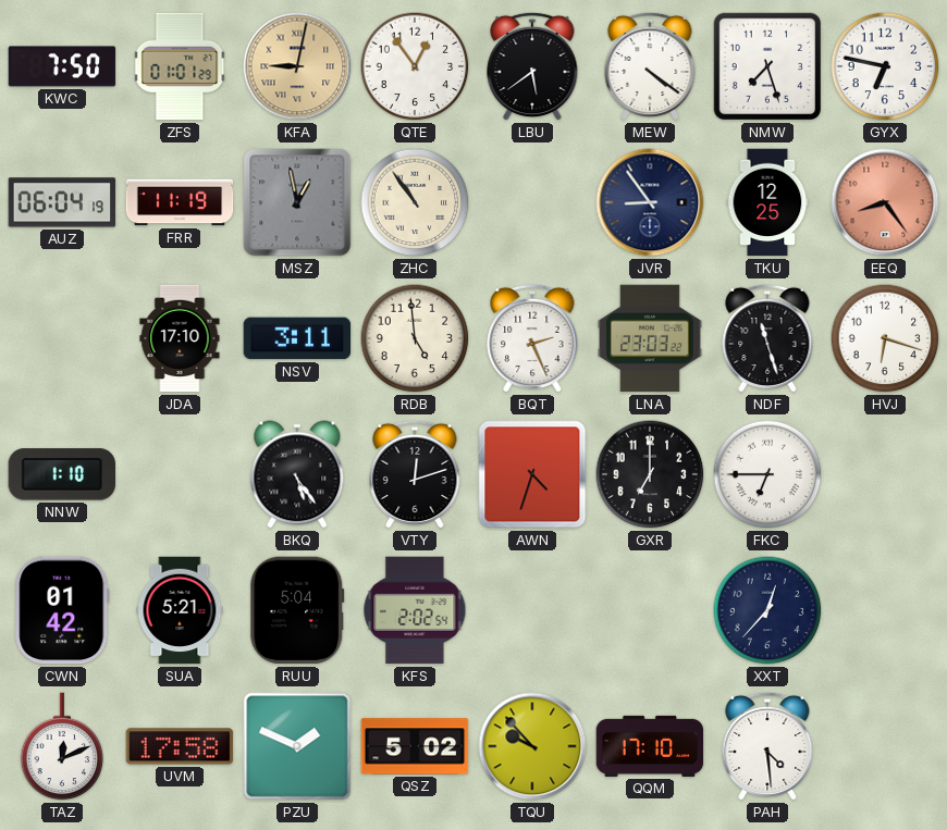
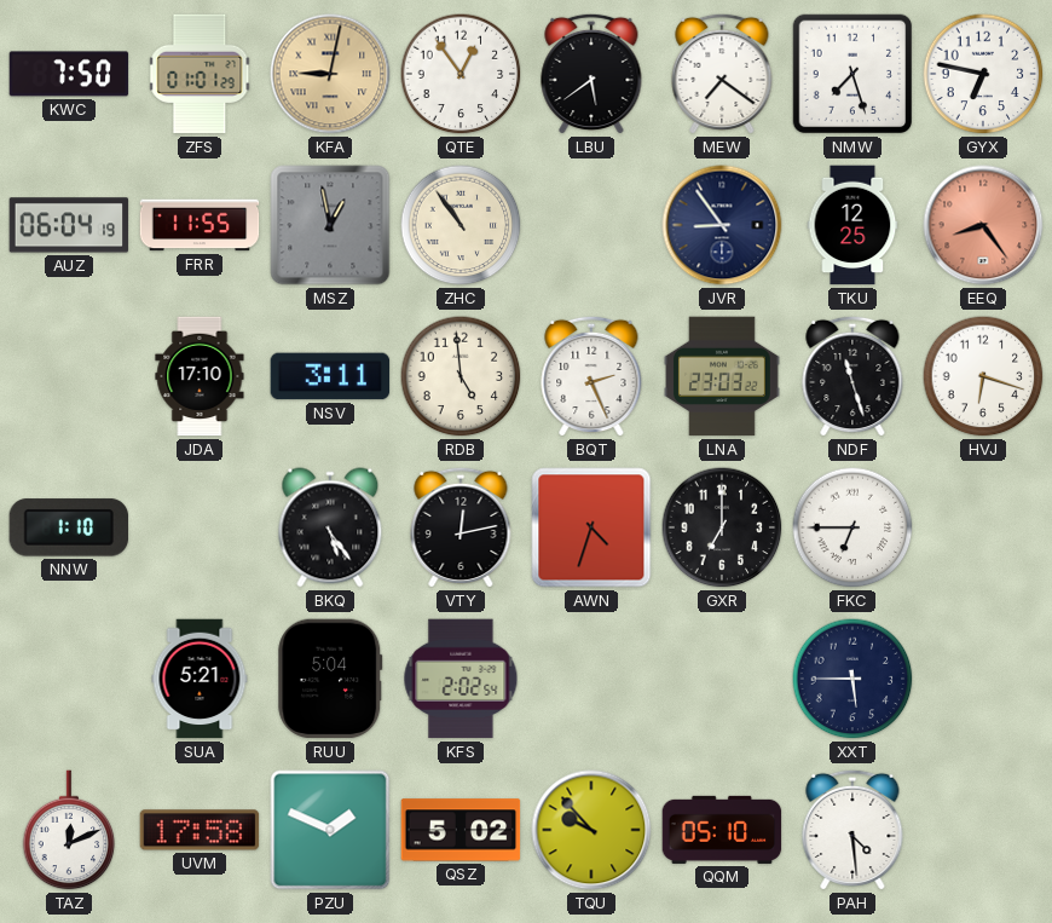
MEW: 4:21 -> 7:21
FRR: 11:19 -> 11:55
VTY: 12:12 -> 12:13
CWN: 01:42 -> none
XXT: 12:37 -> 5:45
QQM: 17:10 -> 05:10
